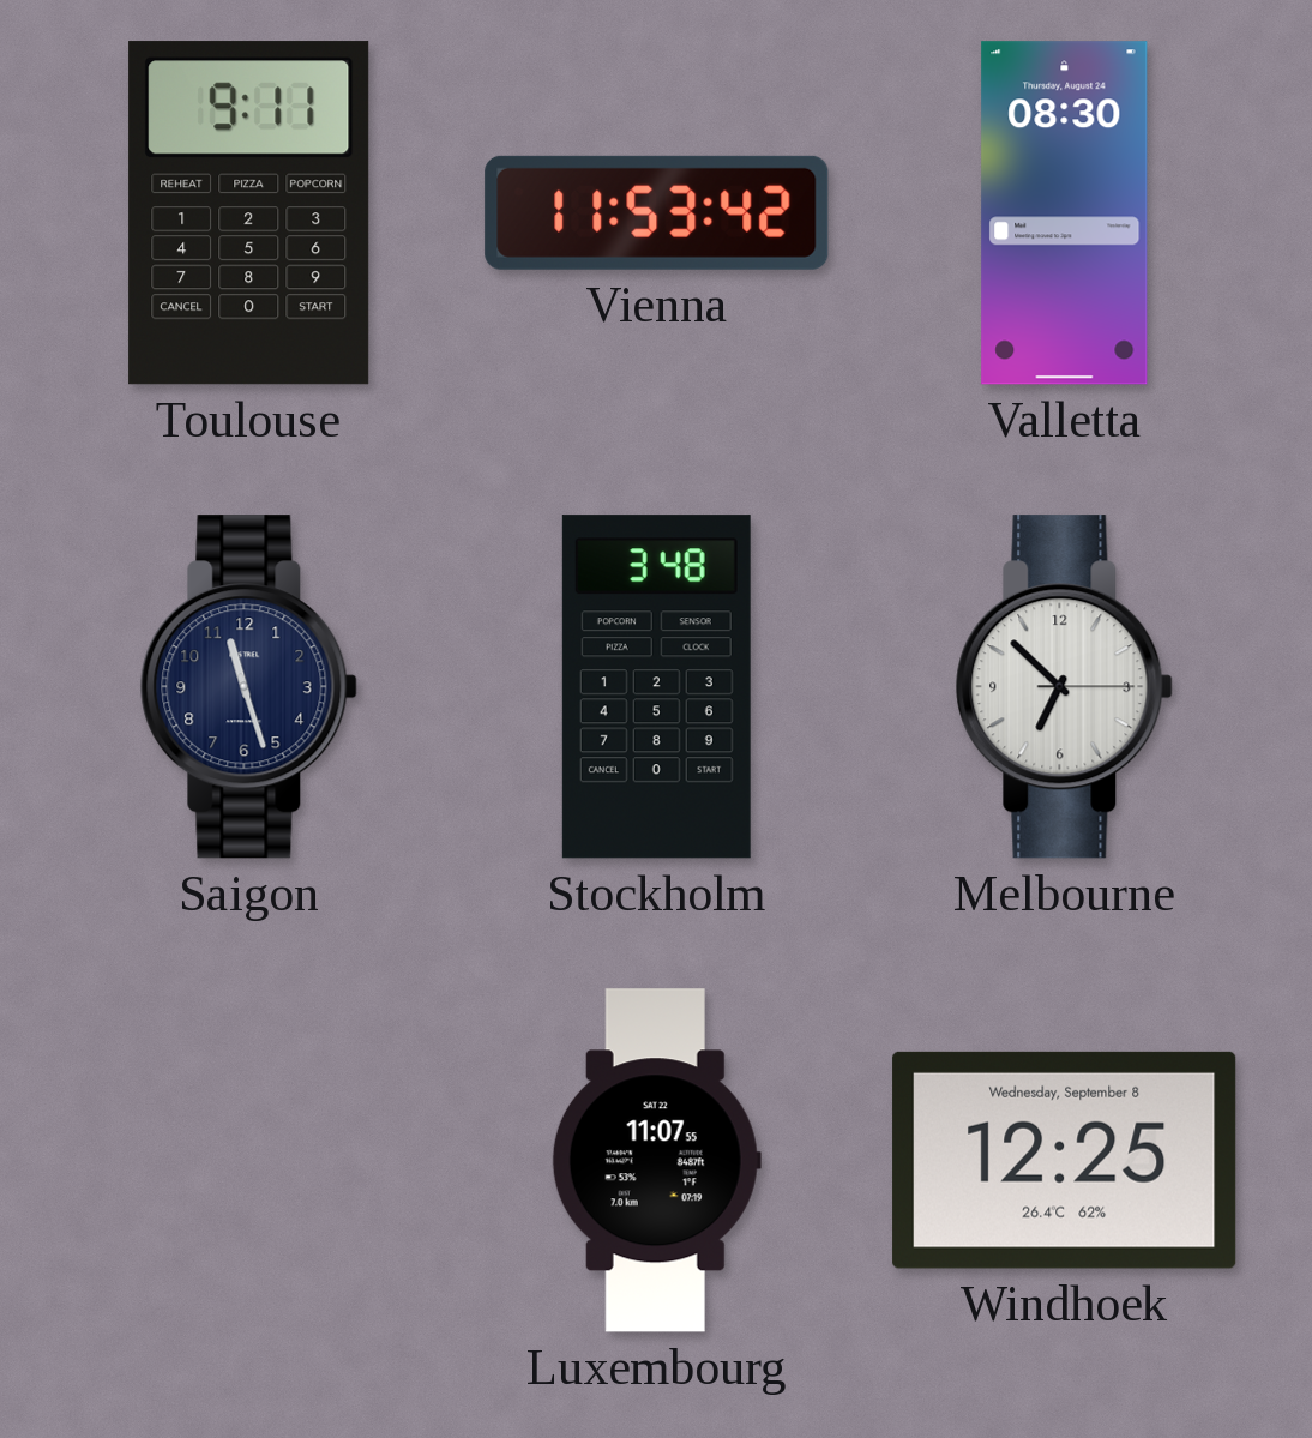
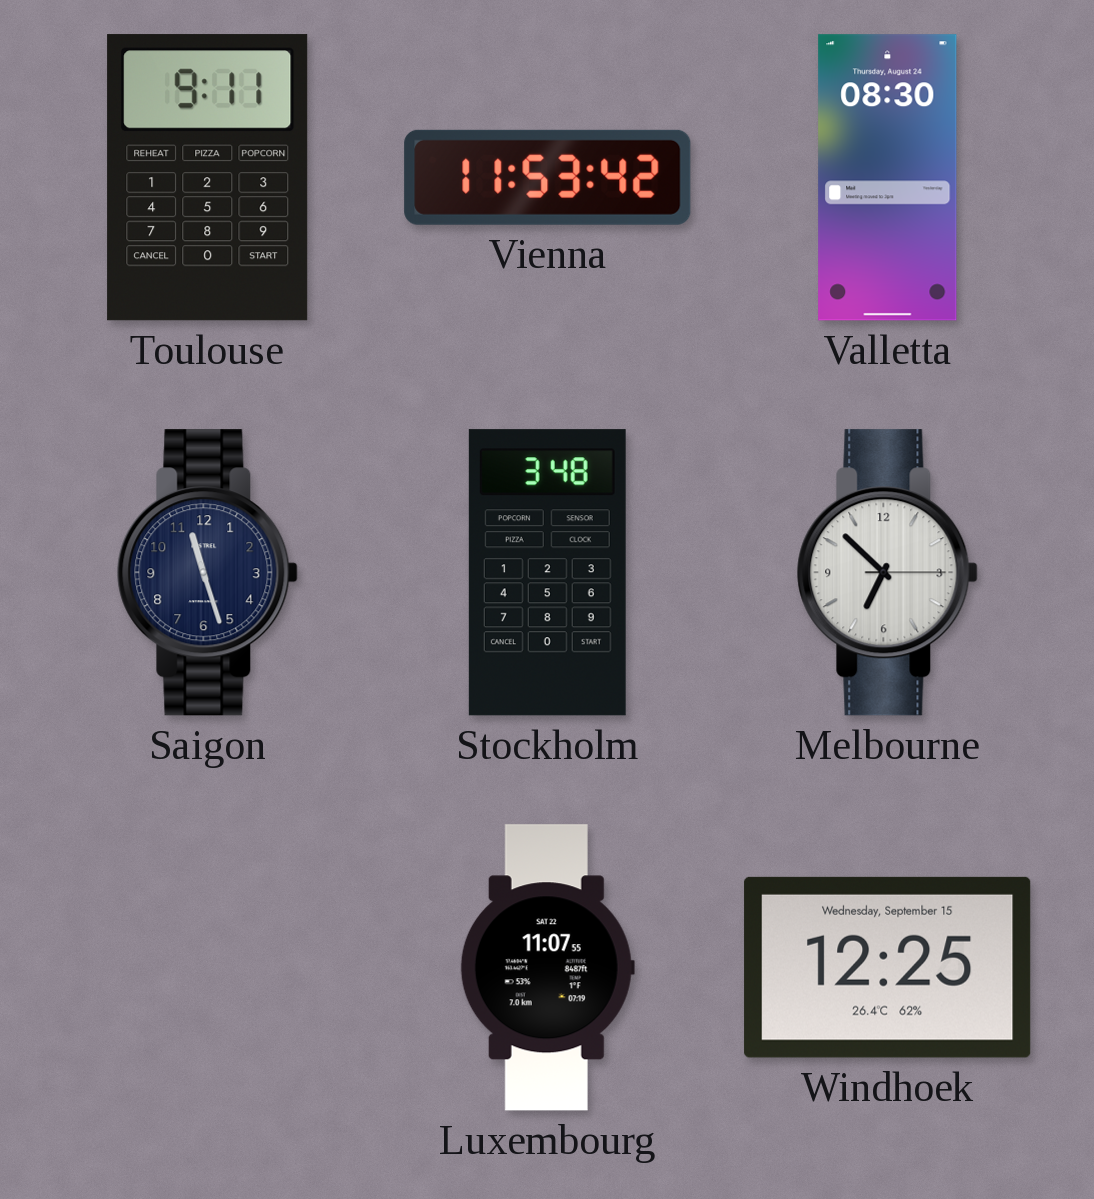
Windhoek date: Wednesday, September 8 -> Wednesday, September 15
